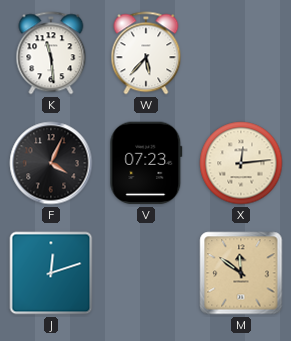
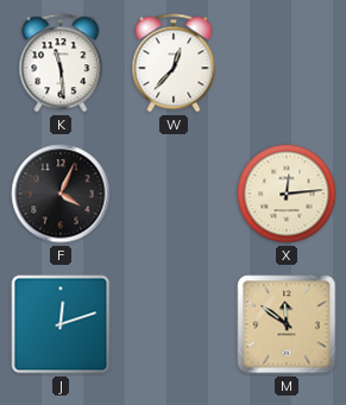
W: 5:37 -> 12:37
V: 07:23 -> none
